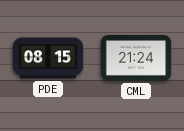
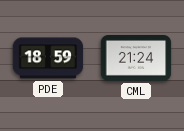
PDE: 08:15 -> 18:59
